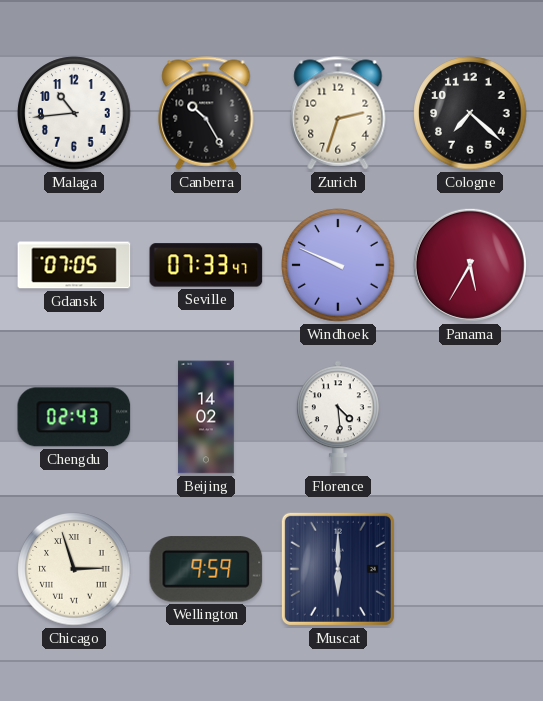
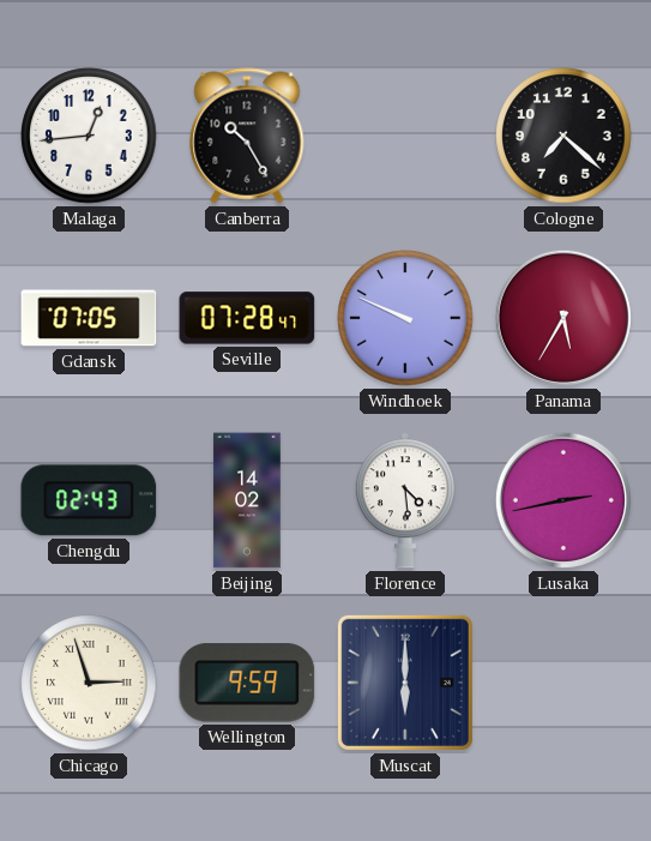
Malaga: 10:44 -> 12:44
Zurich: 2:33 -> none
Seville: 07:33 -> 07:28
Lusaka: none -> 2:43
